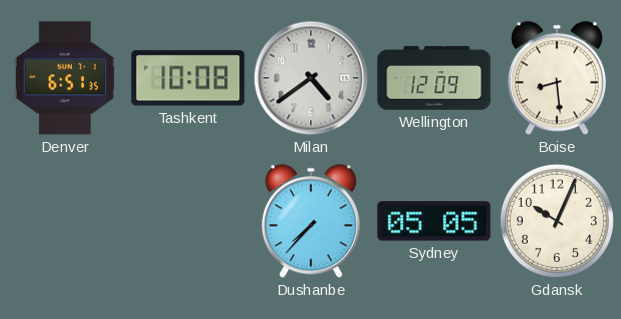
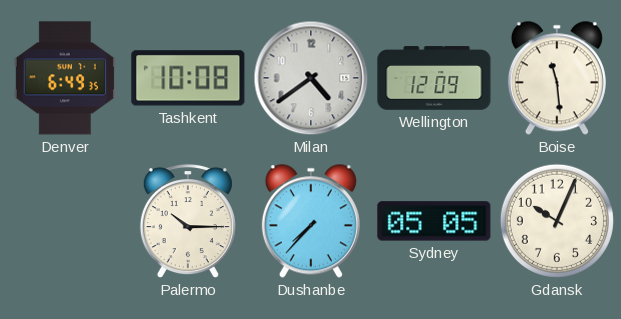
Denver: 6:51 -> 6:49
Boise: 8:29 -> 11:29
Palermo: none -> 10:15
